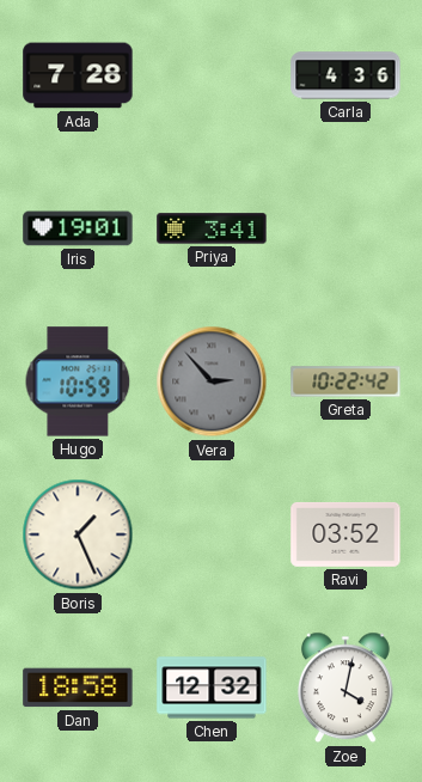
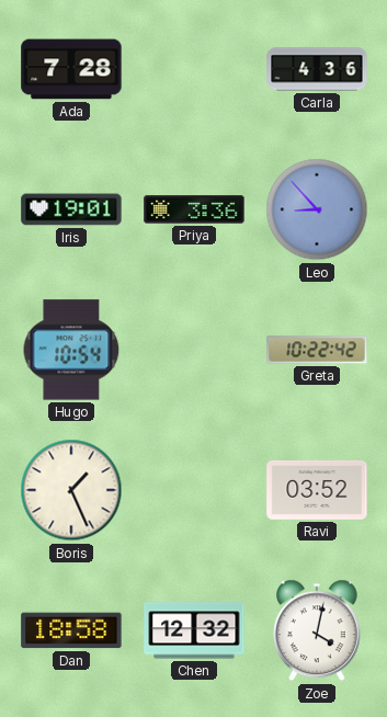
Priya: 3:41 -> 3:36
Leo: none -> 8:53
Hugo: 10:59 -> 10:54
Vera: 2:53 -> none
